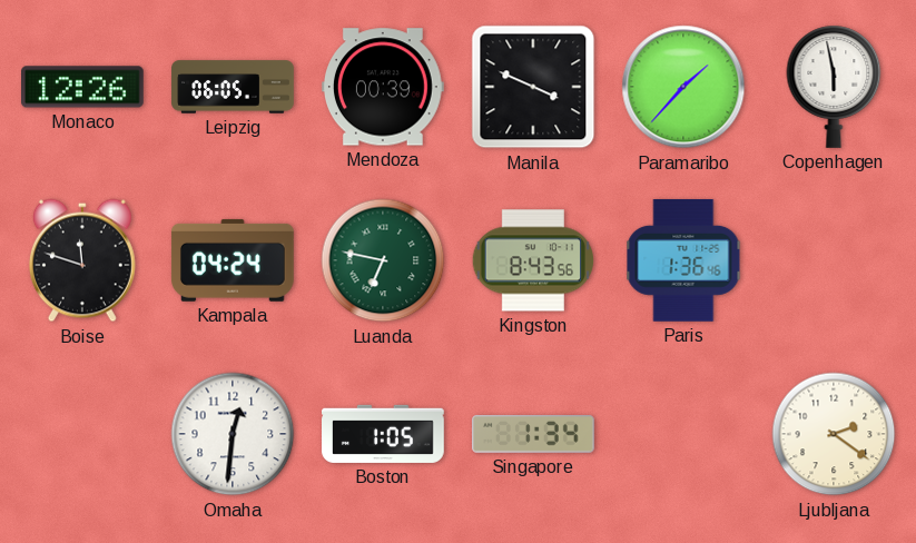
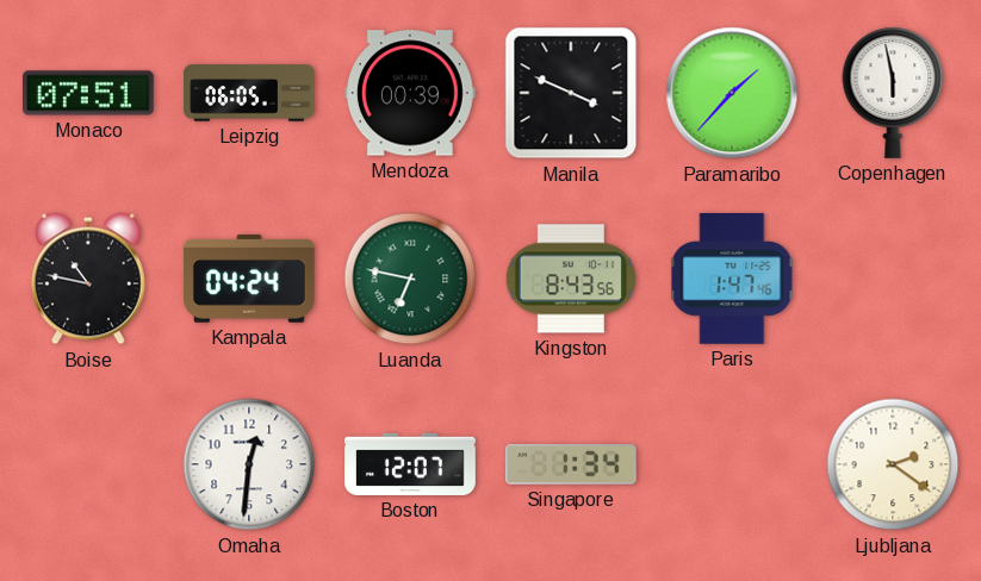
Monaco: 12:26 -> 07:51
Boise: 11:48 -> 10:47
Paris: 1:36 -> 1:47
Boston: 1:05 -> 12:07
